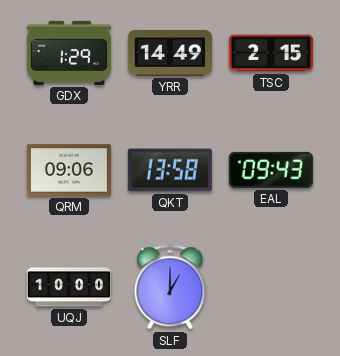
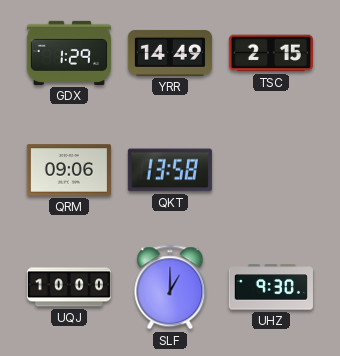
EAL: 09:43 -> none
UHZ: none -> 9:30
